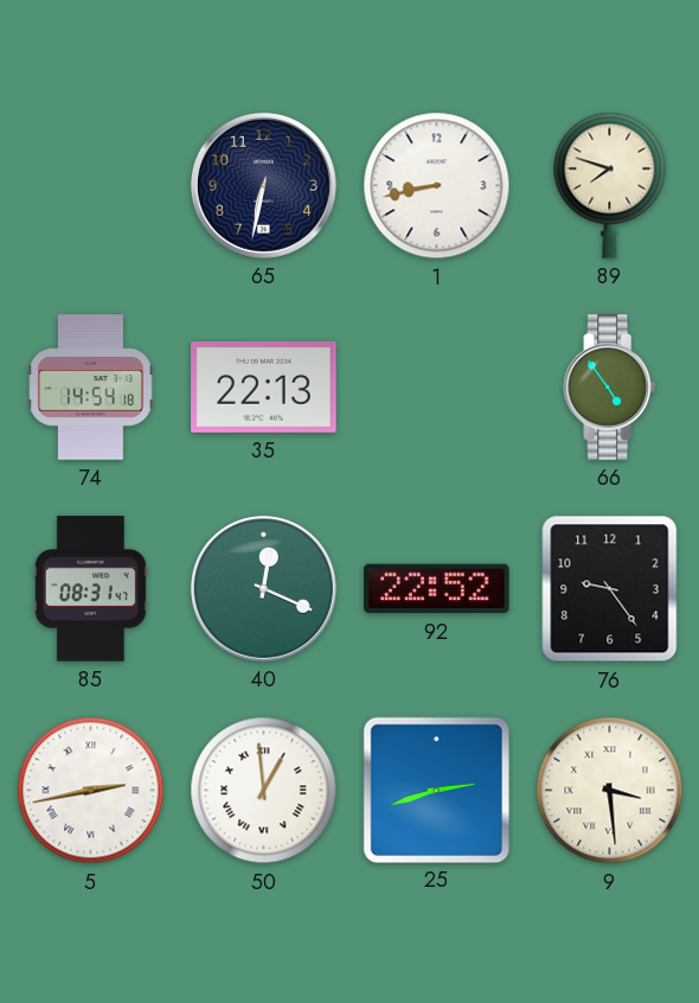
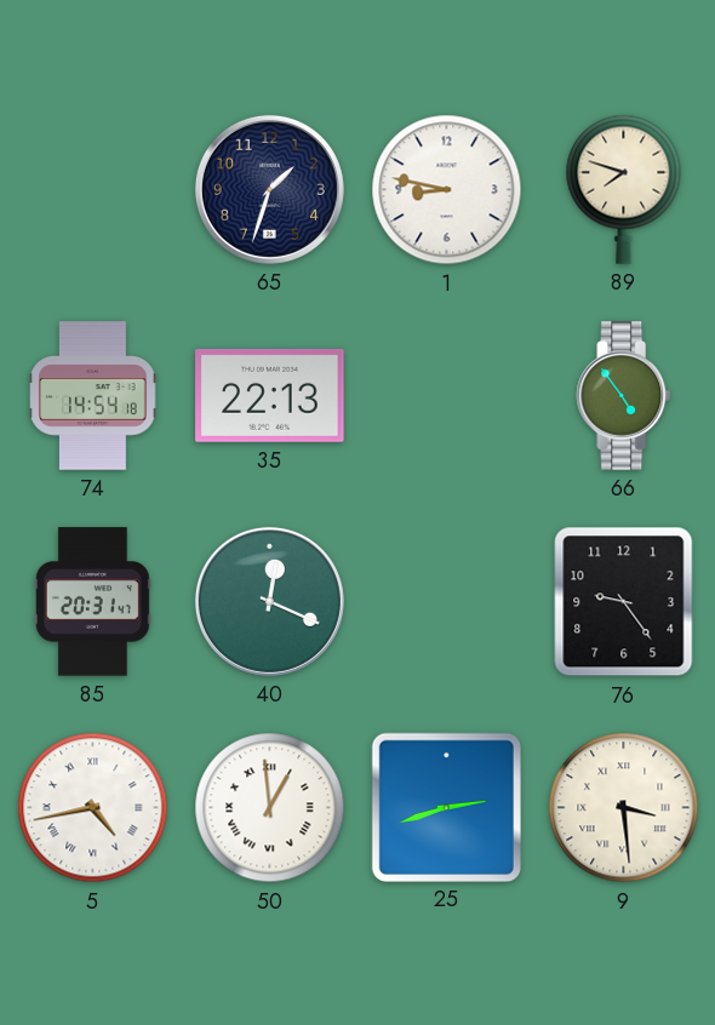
65: 6:32 -> 1:33
1: 8:43 -> 8:47
85: 08:31 -> 20:31
92: 22:52 -> none
5: 2:43 -> 4:43
